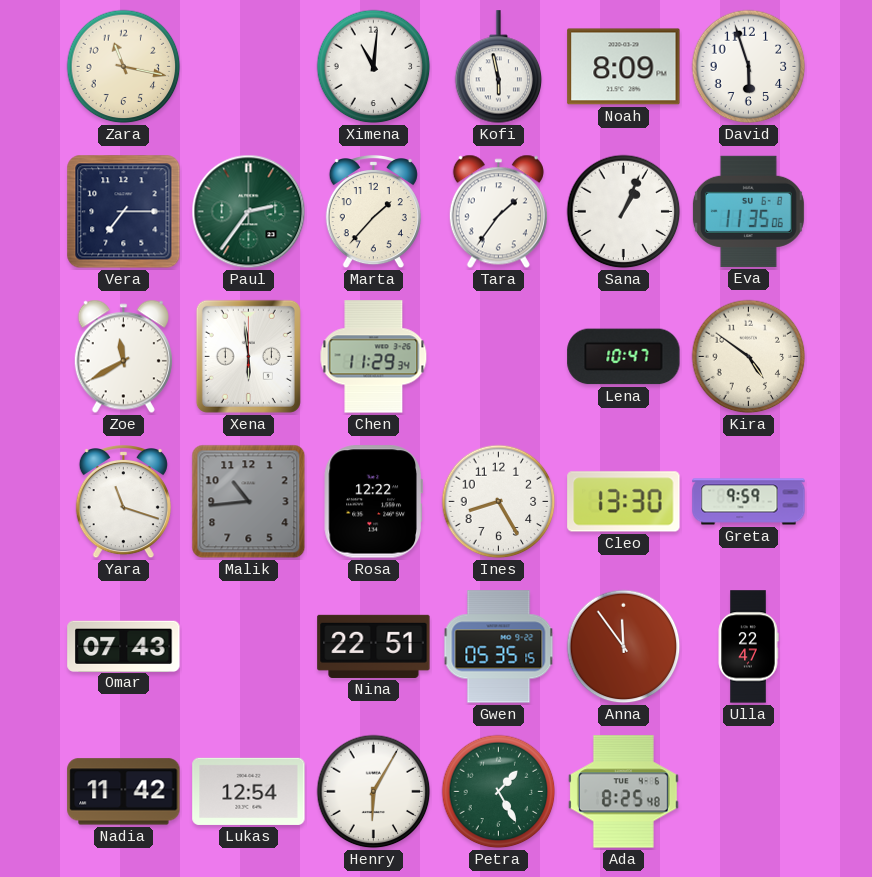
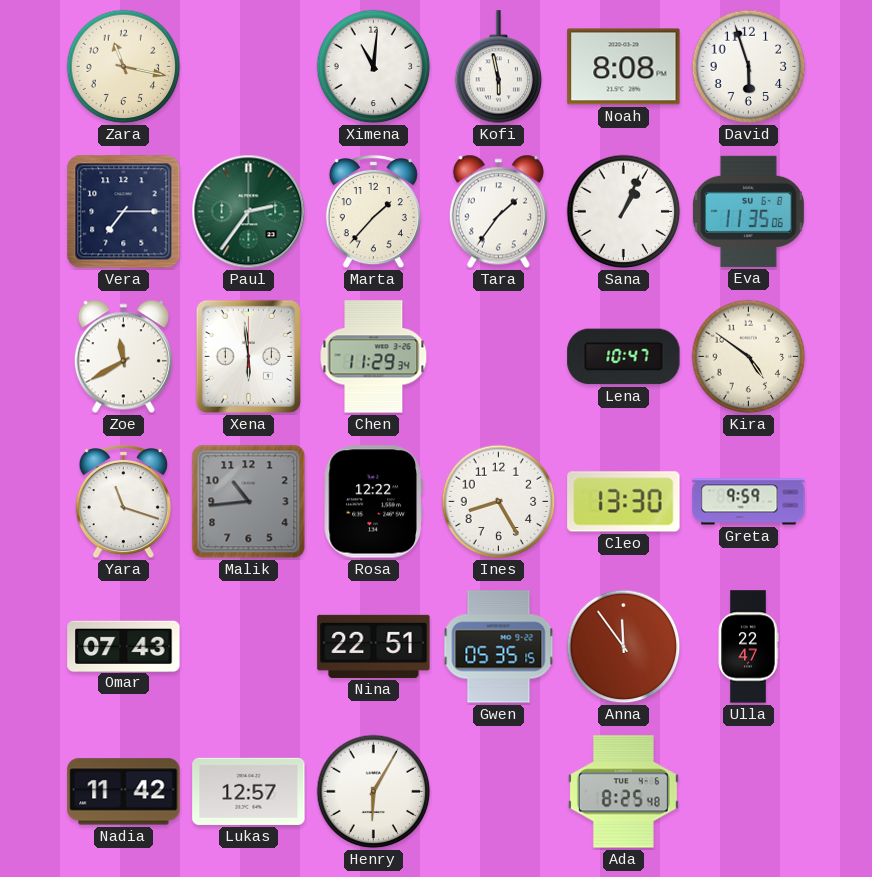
Noah: 8:09 -> 8:08
Lukas: 12:54 -> 12:57
Petra: 1:25 -> none
